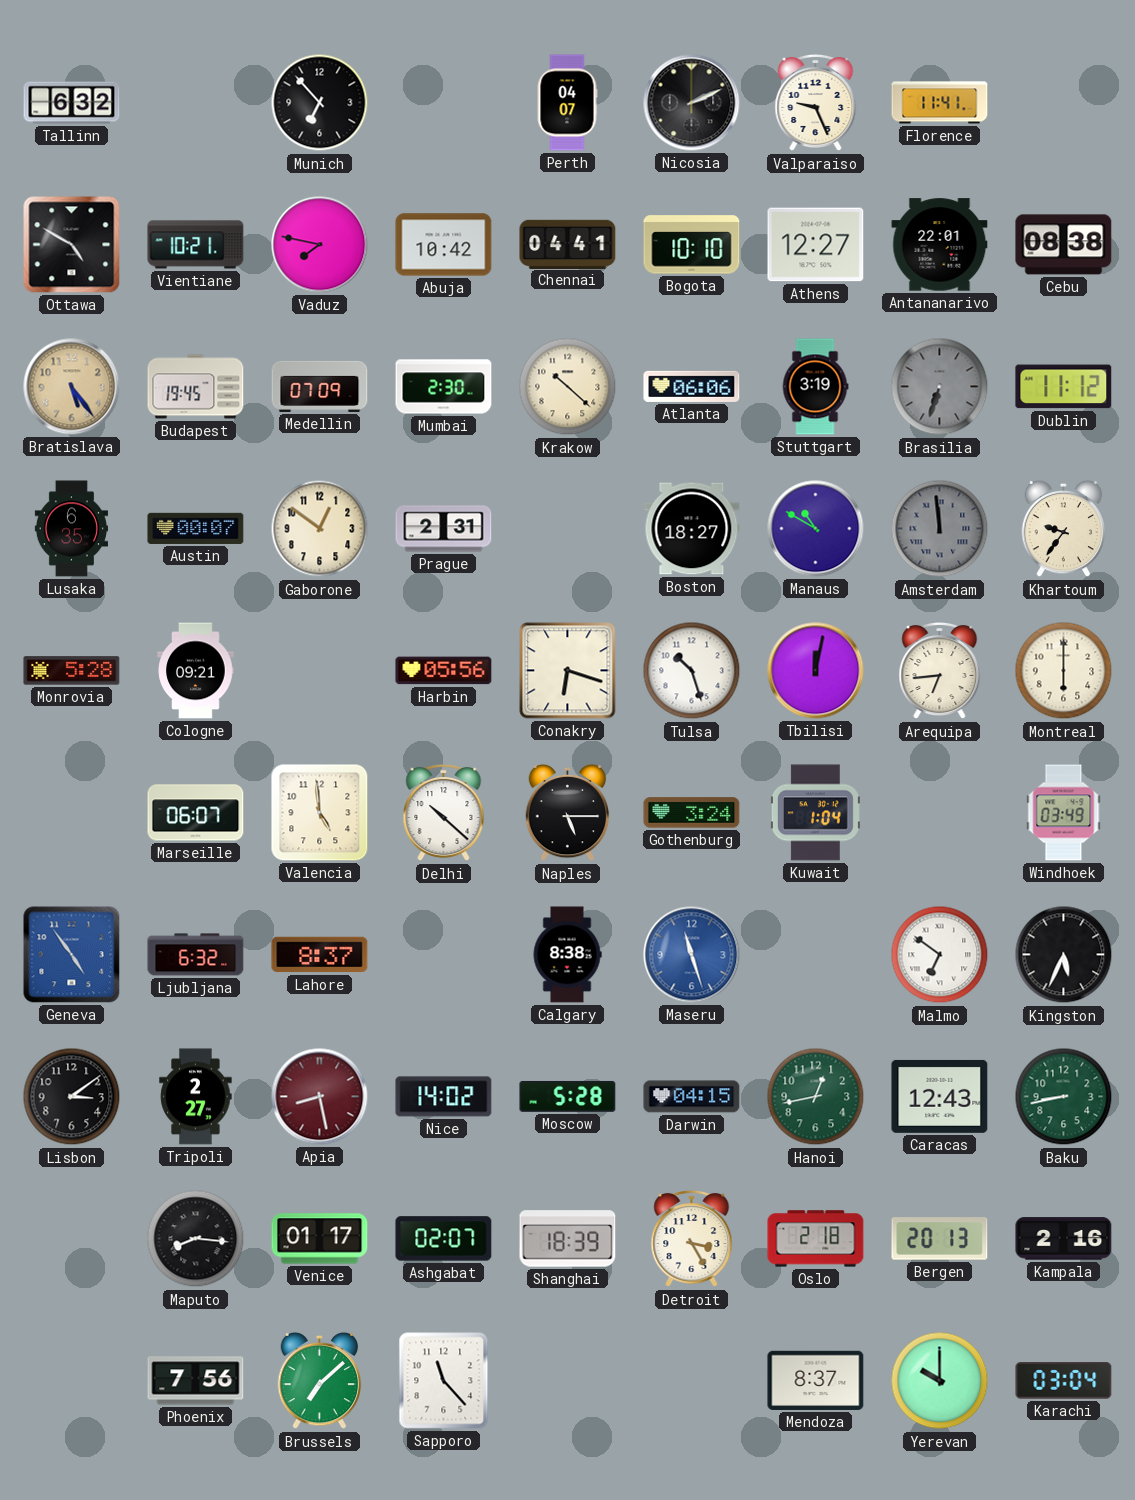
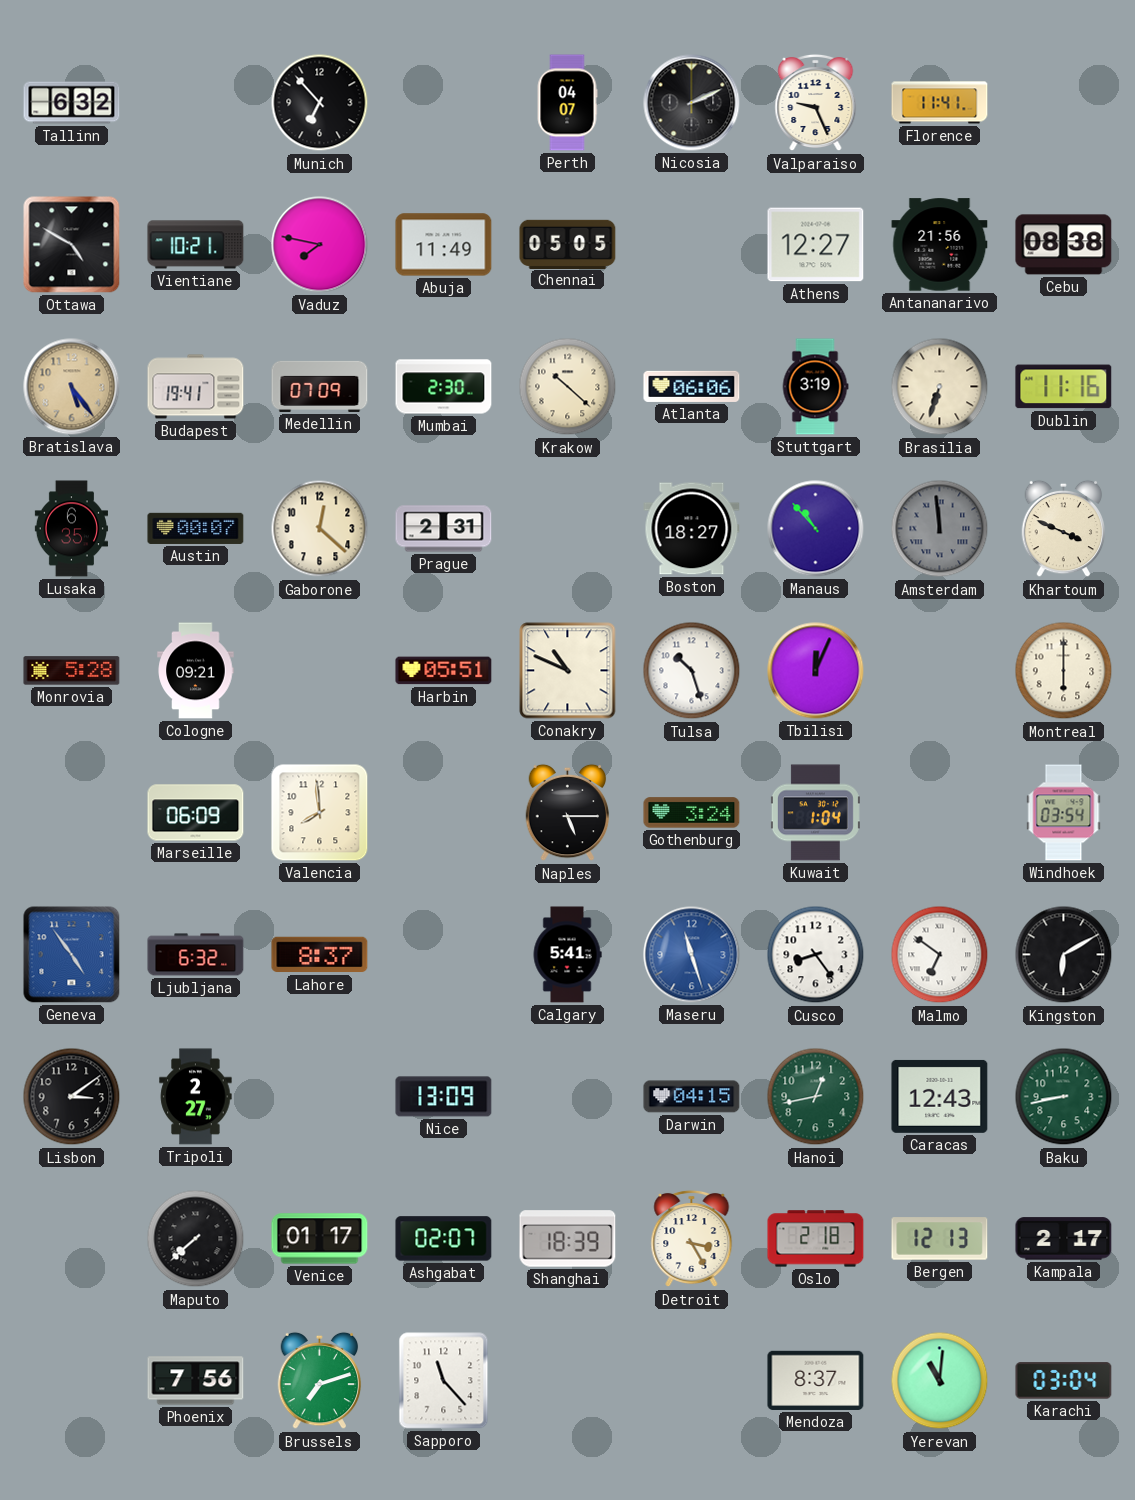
Abuja: 10:42 -> 11:49
Chennai: 04:41 -> 05:05
Bogota: 10:10 -> none
Antananarivo: 22:01 -> 21:56
Budapest: 19:45 -> 19:41
Brasilia dial: grey -> cream
Dublin: 11:12 -> 11:16
Gaborone: 12:51 -> 12:22
Manaus: 10:50 -> 10:53
Khartoum: 9:36 -> 3:49
Harbin: 05:56 -> 05:51
Conakry: 6:18 -> 10:49
Tbilisi: 12:02 -> 12:04
Arequipa: 6:44 -> none
Marseille: 06:07 -> 06:09
Valencia: 4:59 -> 7:59
Delhi: 10:22 -> none
Windhoek: 03:49 -> 03:54
Calgary: 8:38 -> 5:41
Cusco: none -> 8:24
Kingston: 5:34 -> 6:10
Apia: 8:28 -> none
Nice: 14:02 -> 13:09
Moscow: 5:28 -> none
Maputo: 8:16 -> 7:38
Bergen: 20:13 -> 12:13
Kampala: 2:16 -> 2:17
Brussels: 7:08 -> 7:12
Yerevan: 10:00 -> 11:01
